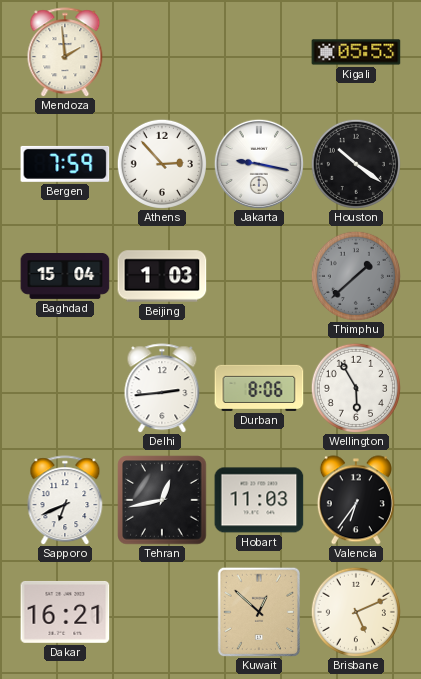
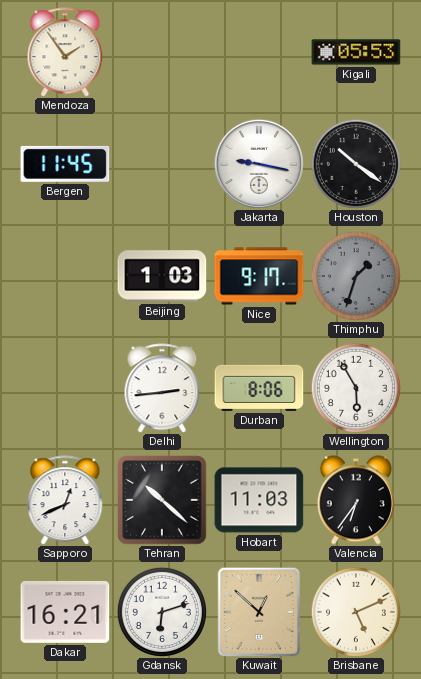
Mendoza: 1:59 -> 1:54
Bergen: 7:59 -> 11:45
Athens: 2:53 -> none
Baghdad: 15:04 -> none
Nice: none -> 9:17
Thimphu: 1:38 -> 1:33
Sapporo: 6:41 -> 12:41
Tehran: 12:43 -> 10:22
Gdansk: none -> 6:12
